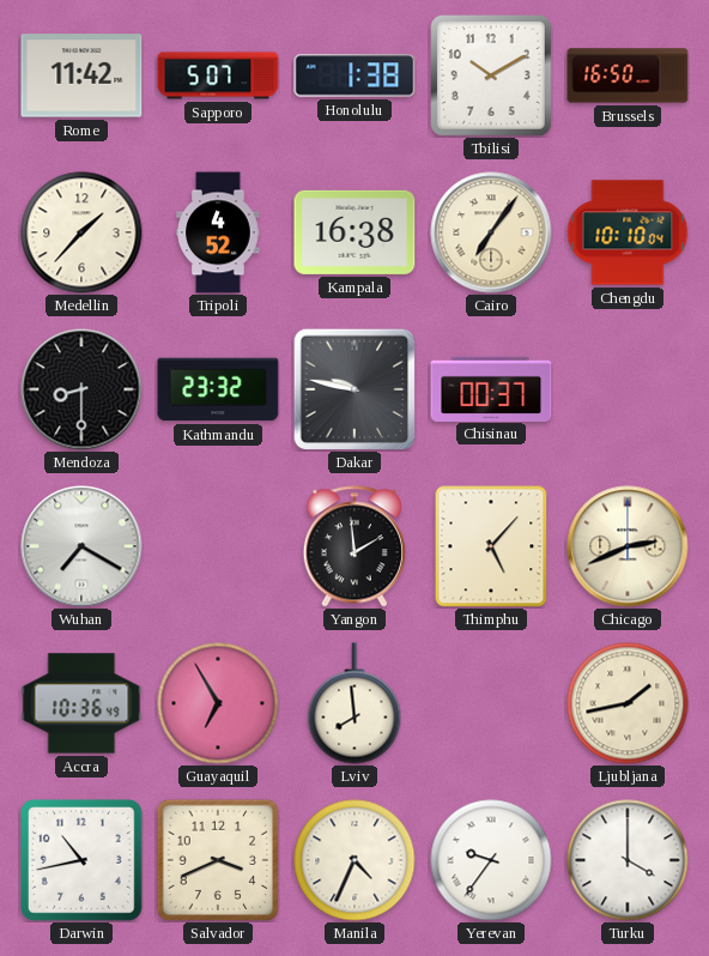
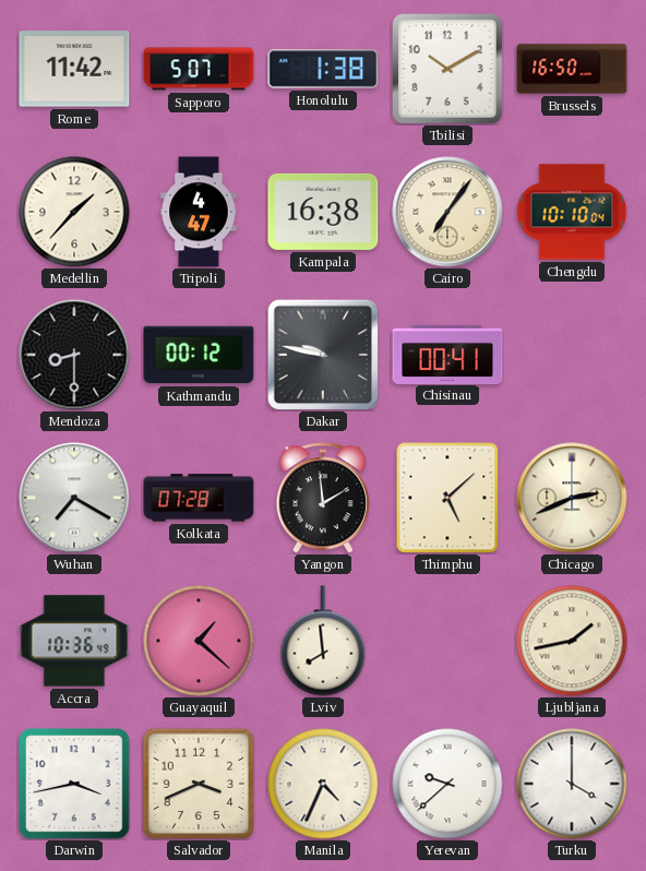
Tripoli: 4:52 -> 4:47
Kathmandu: 23:32 -> 00:12
Chisinau: 00:37 -> 00:41
Kolkata: none -> 07:28
Thimphu: 5:07 -> 5:08
Guayaquil: 6:55 -> 1:22
Darwin: 10:43 -> 3:43
Yerevan: 9:36 -> 9:38
